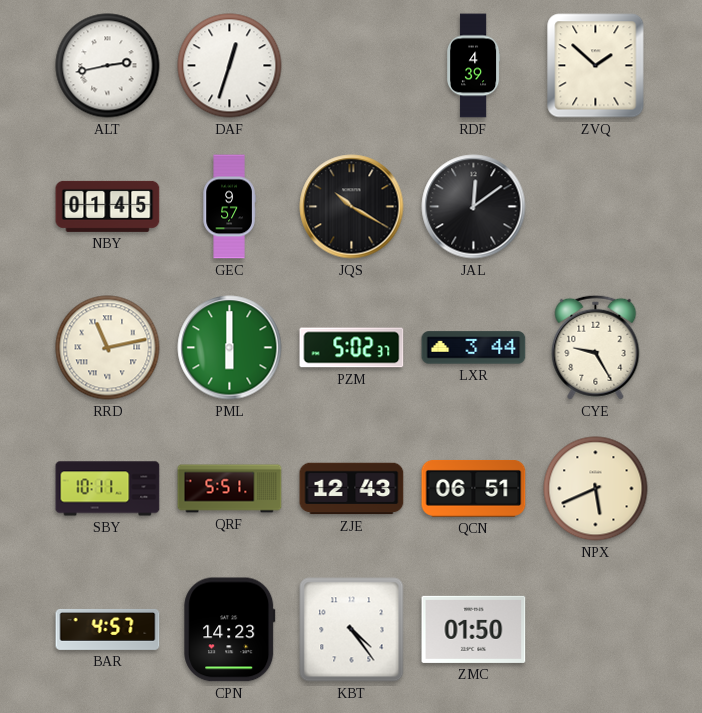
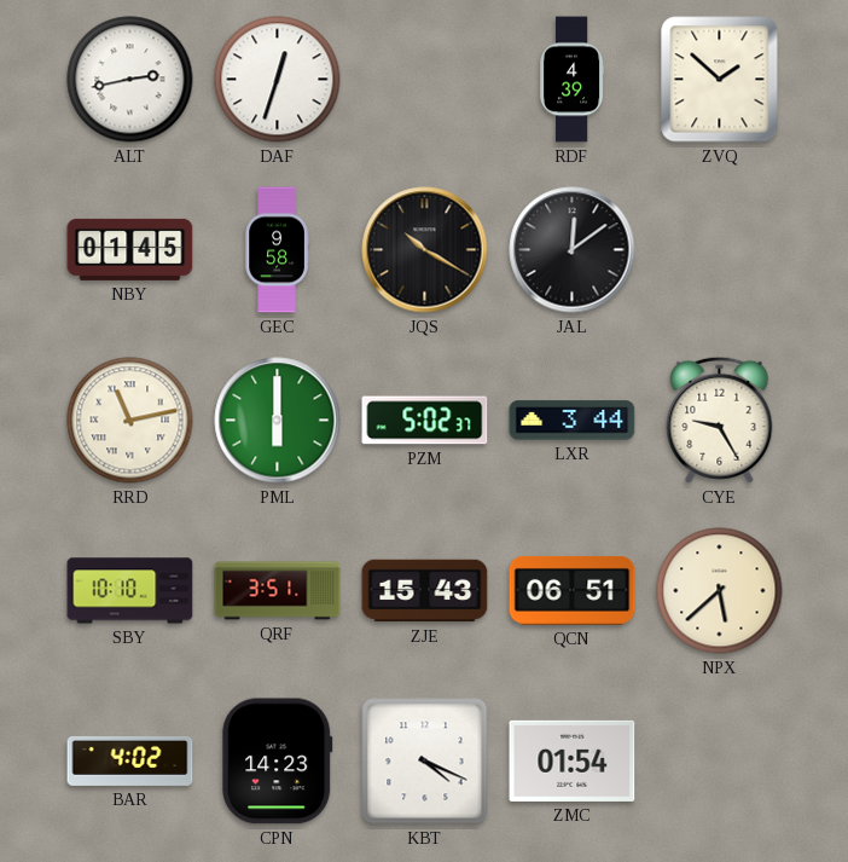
GEC: 9:57 -> 9:58
SBY: 10:11 -> 10:10
QRF: 5:51 -> 3:51
ZJE: 12:43 -> 15:43
NPX: 5:41 -> 5:38
BAR: 4:57 -> 4:02
KBT: 4:24 -> 4:19
ZMC: 01:50 -> 01:54
